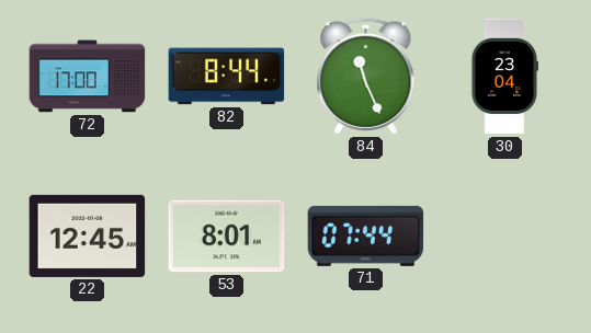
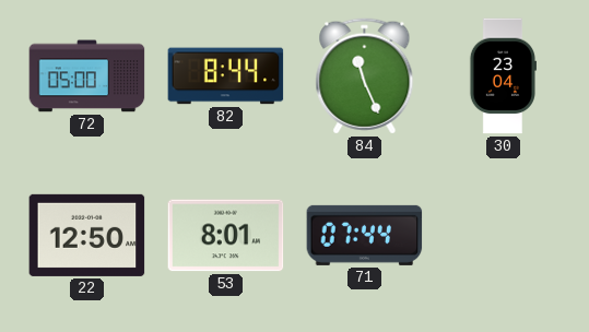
72: 17:00 -> 05:00
22: 12:45 -> 12:50
